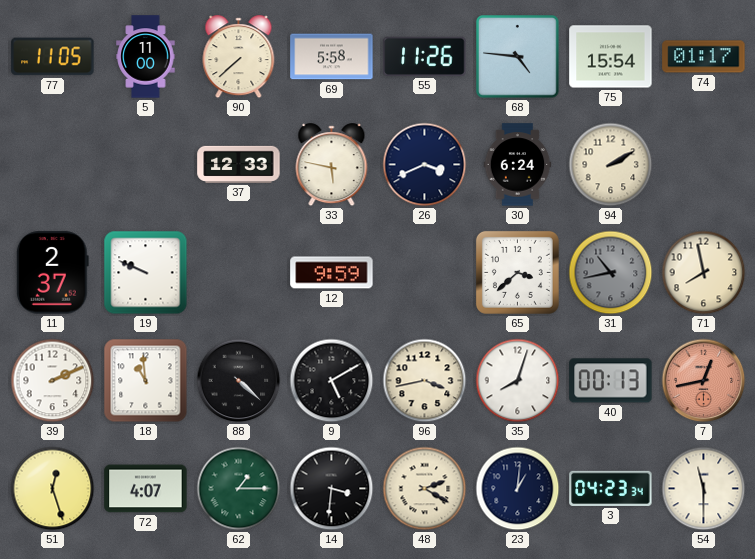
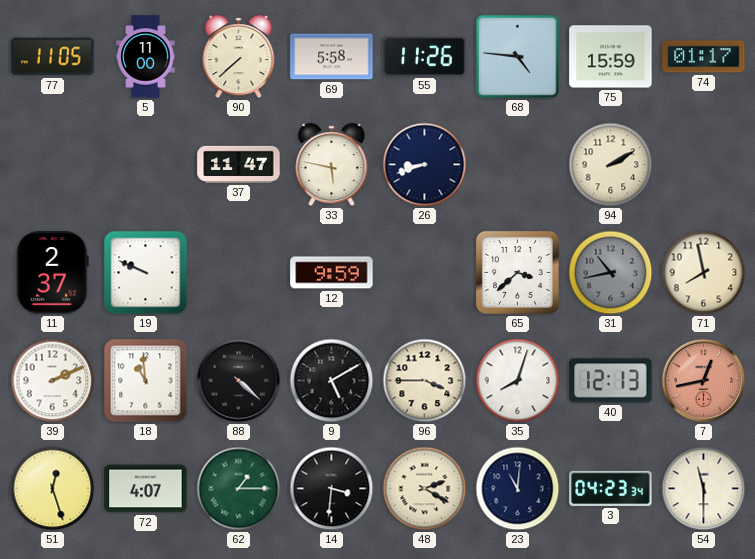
75: 15:54 -> 15:59
37: 12:33 -> 11:47
26: 3:41 -> 8:42
30: 6:24 -> none
96: 3:43 -> 3:45
40: 00:13 -> 12:13
23: 1:01 -> 11:01
